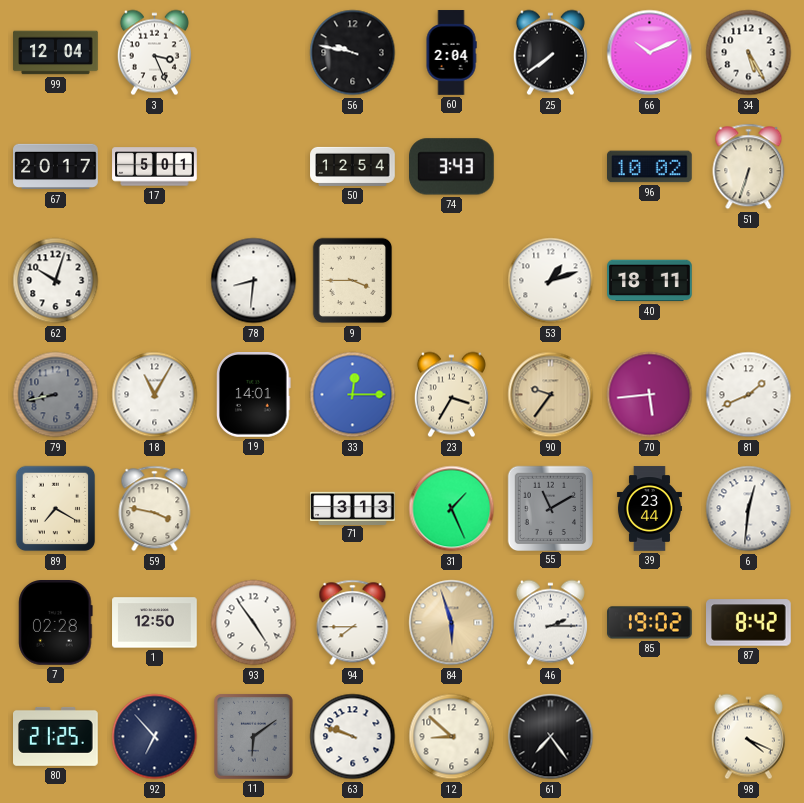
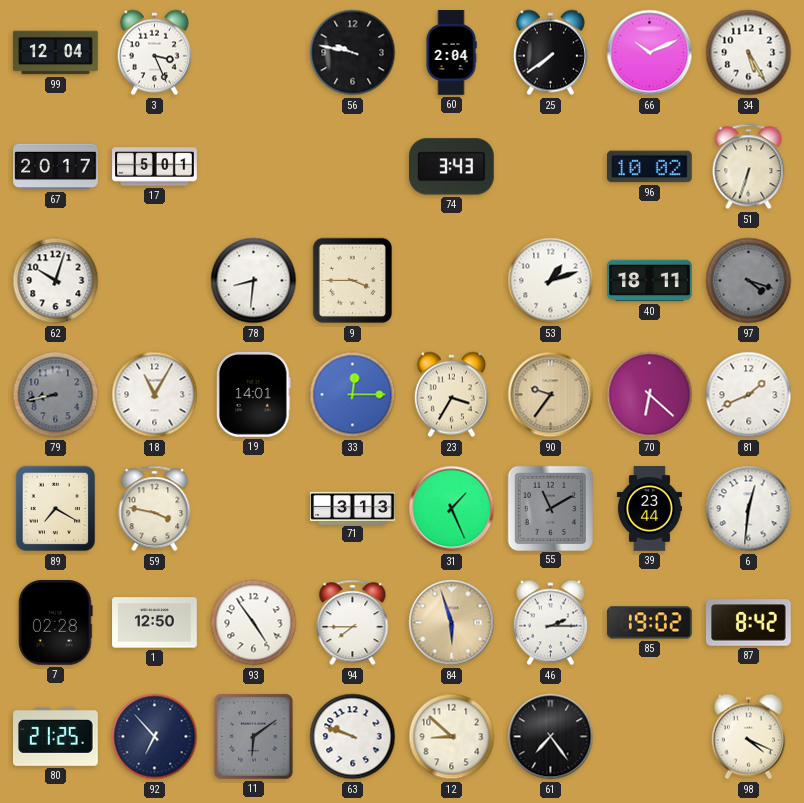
50: 12:54 -> none
97: none -> 4:18
70: 5:44 -> 6:22
